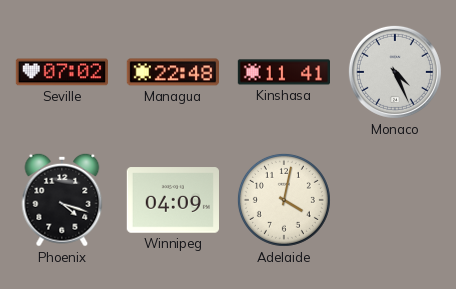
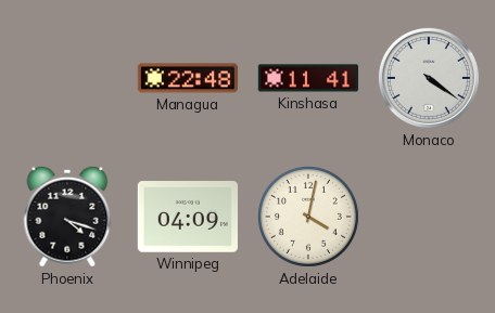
Seville: 07:02 -> none
Monaco: 4:26 -> 4:21
